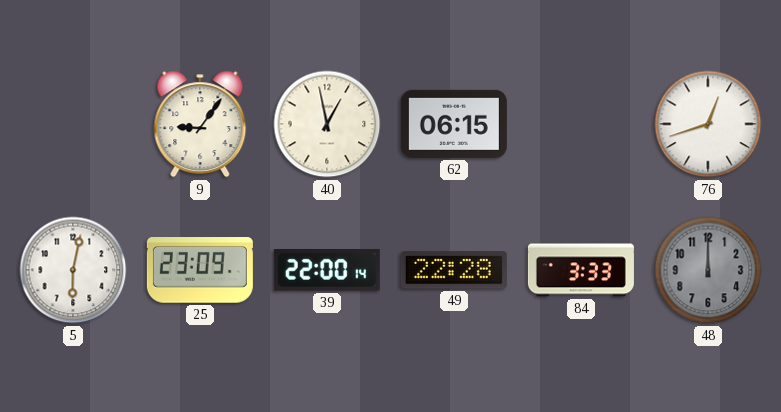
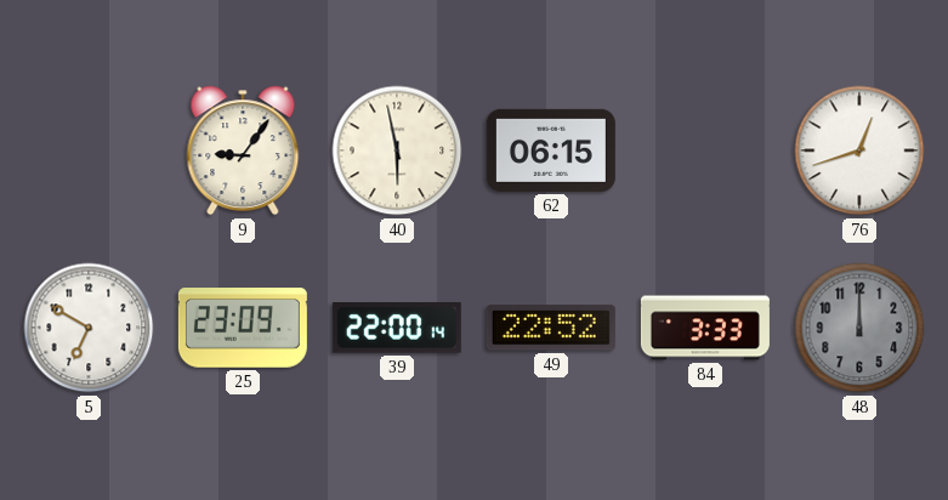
40: 12:58 -> 5:58
5: 6:02 -> 6:50
49: 22:28 -> 22:52
